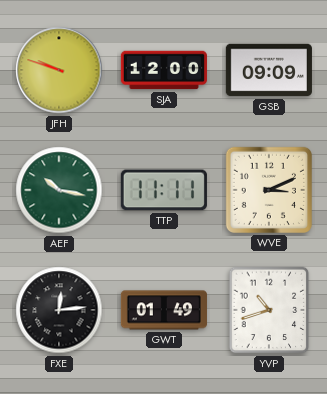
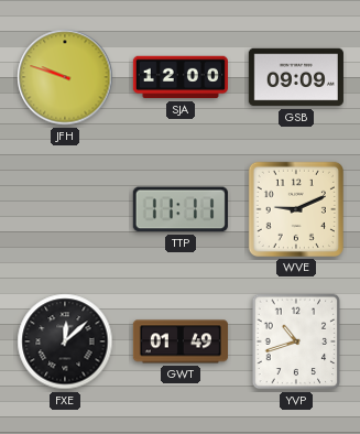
AEF: 10:17 -> none
WVE: 3:11 -> 9:11
FXE: 12:14 -> 12:08
